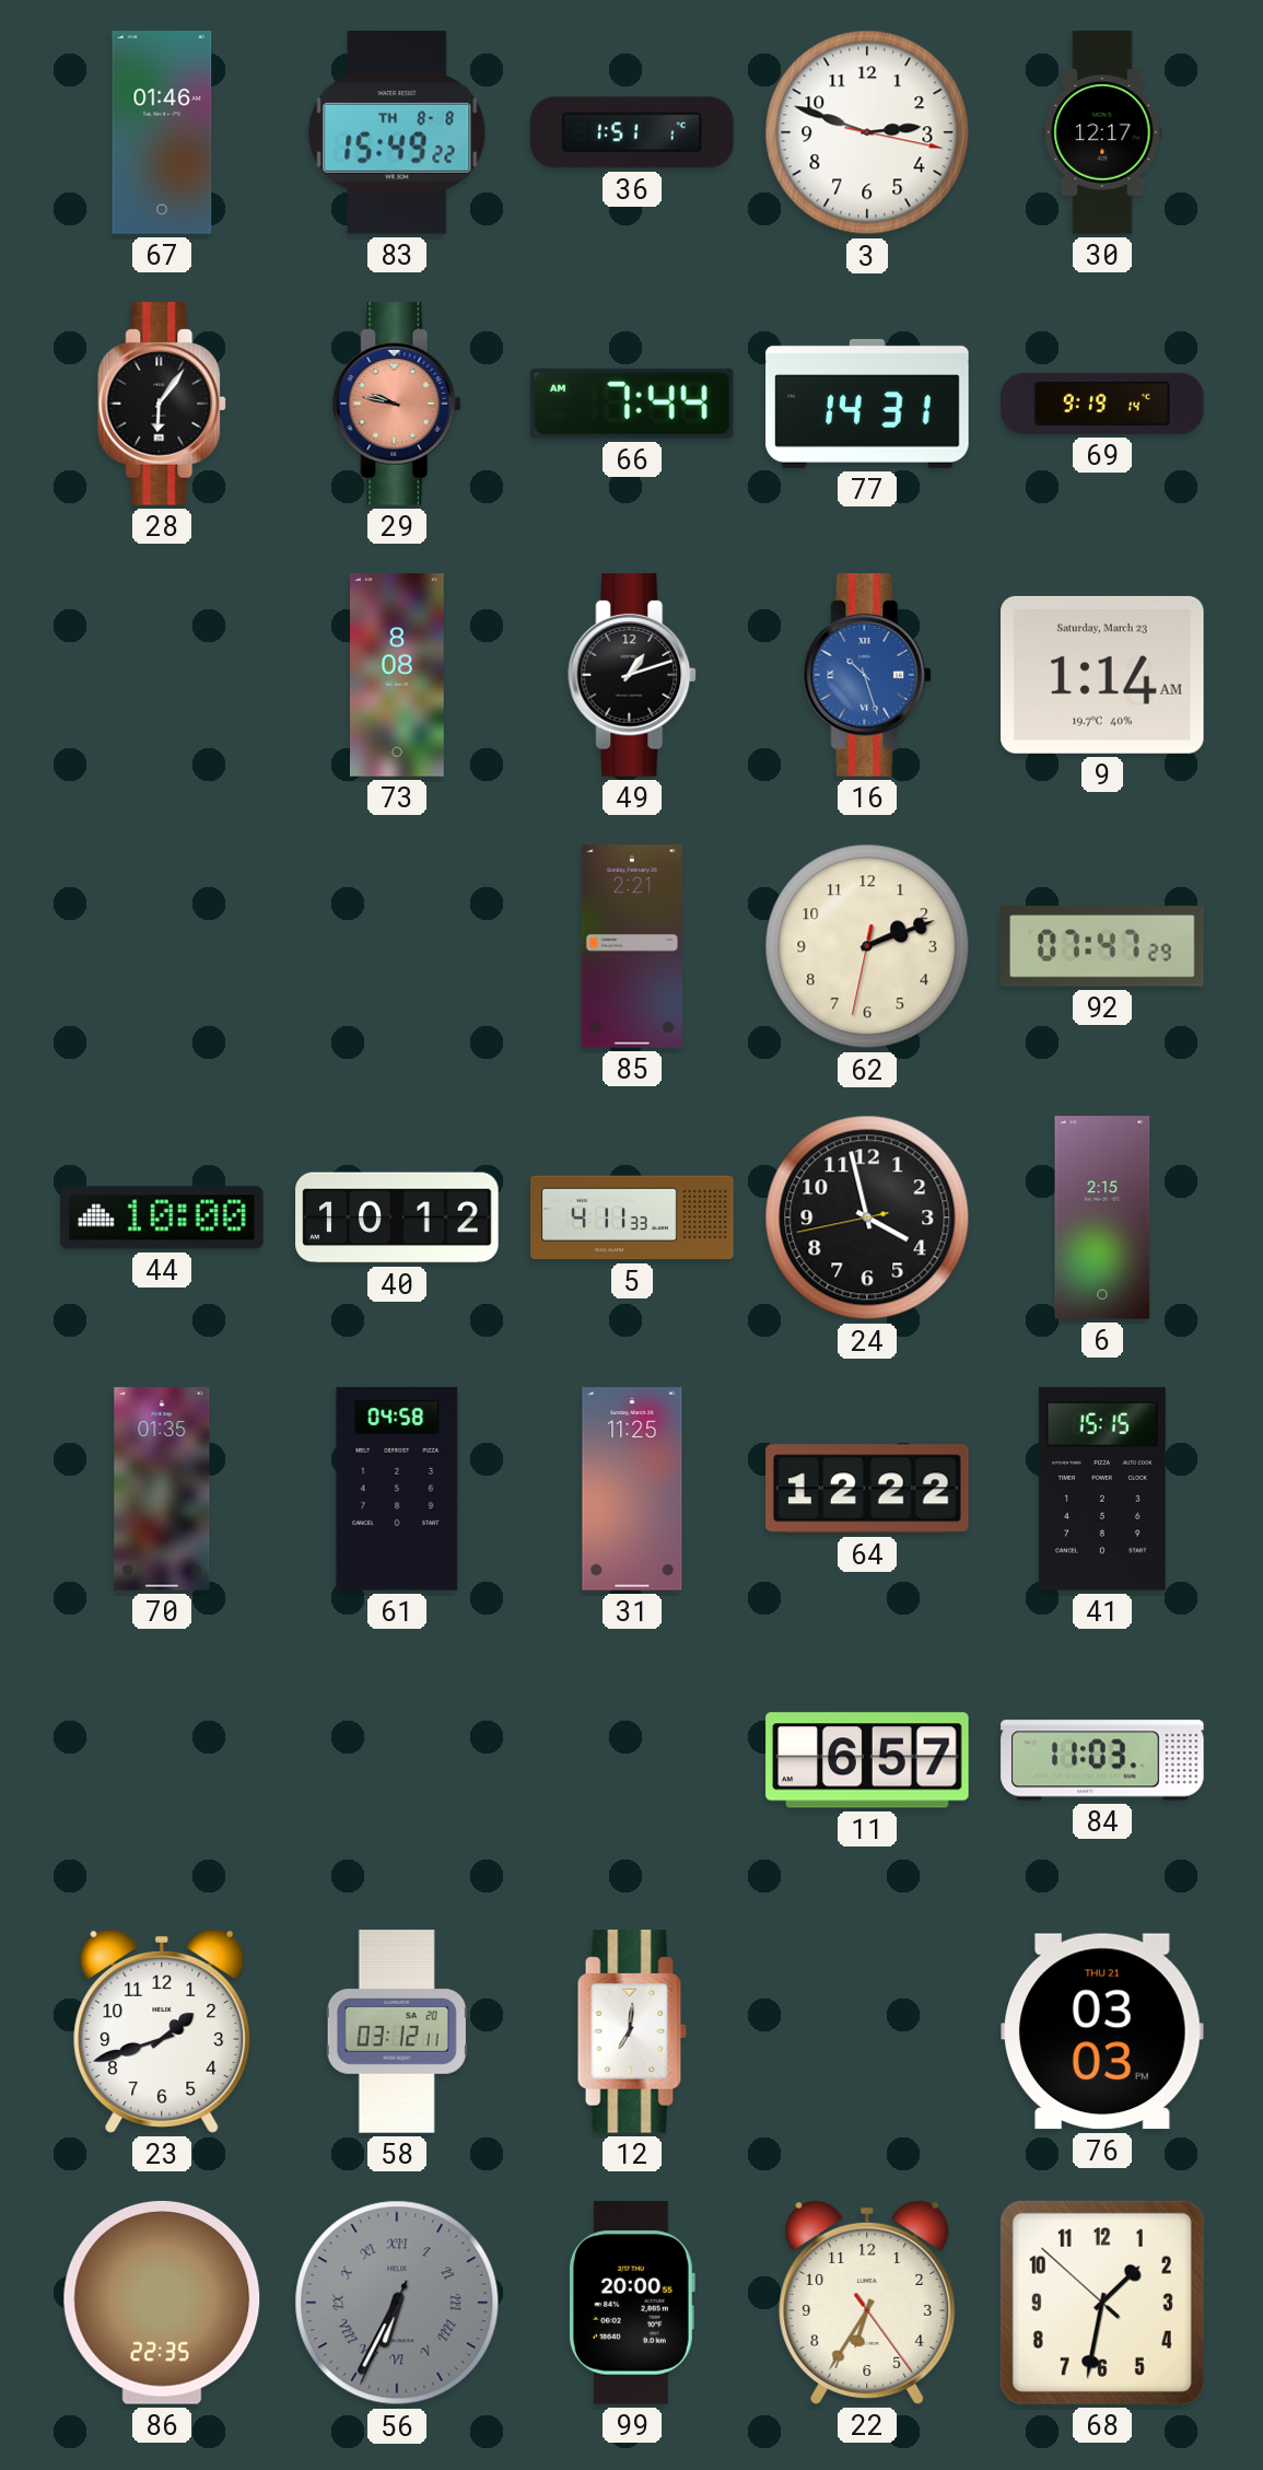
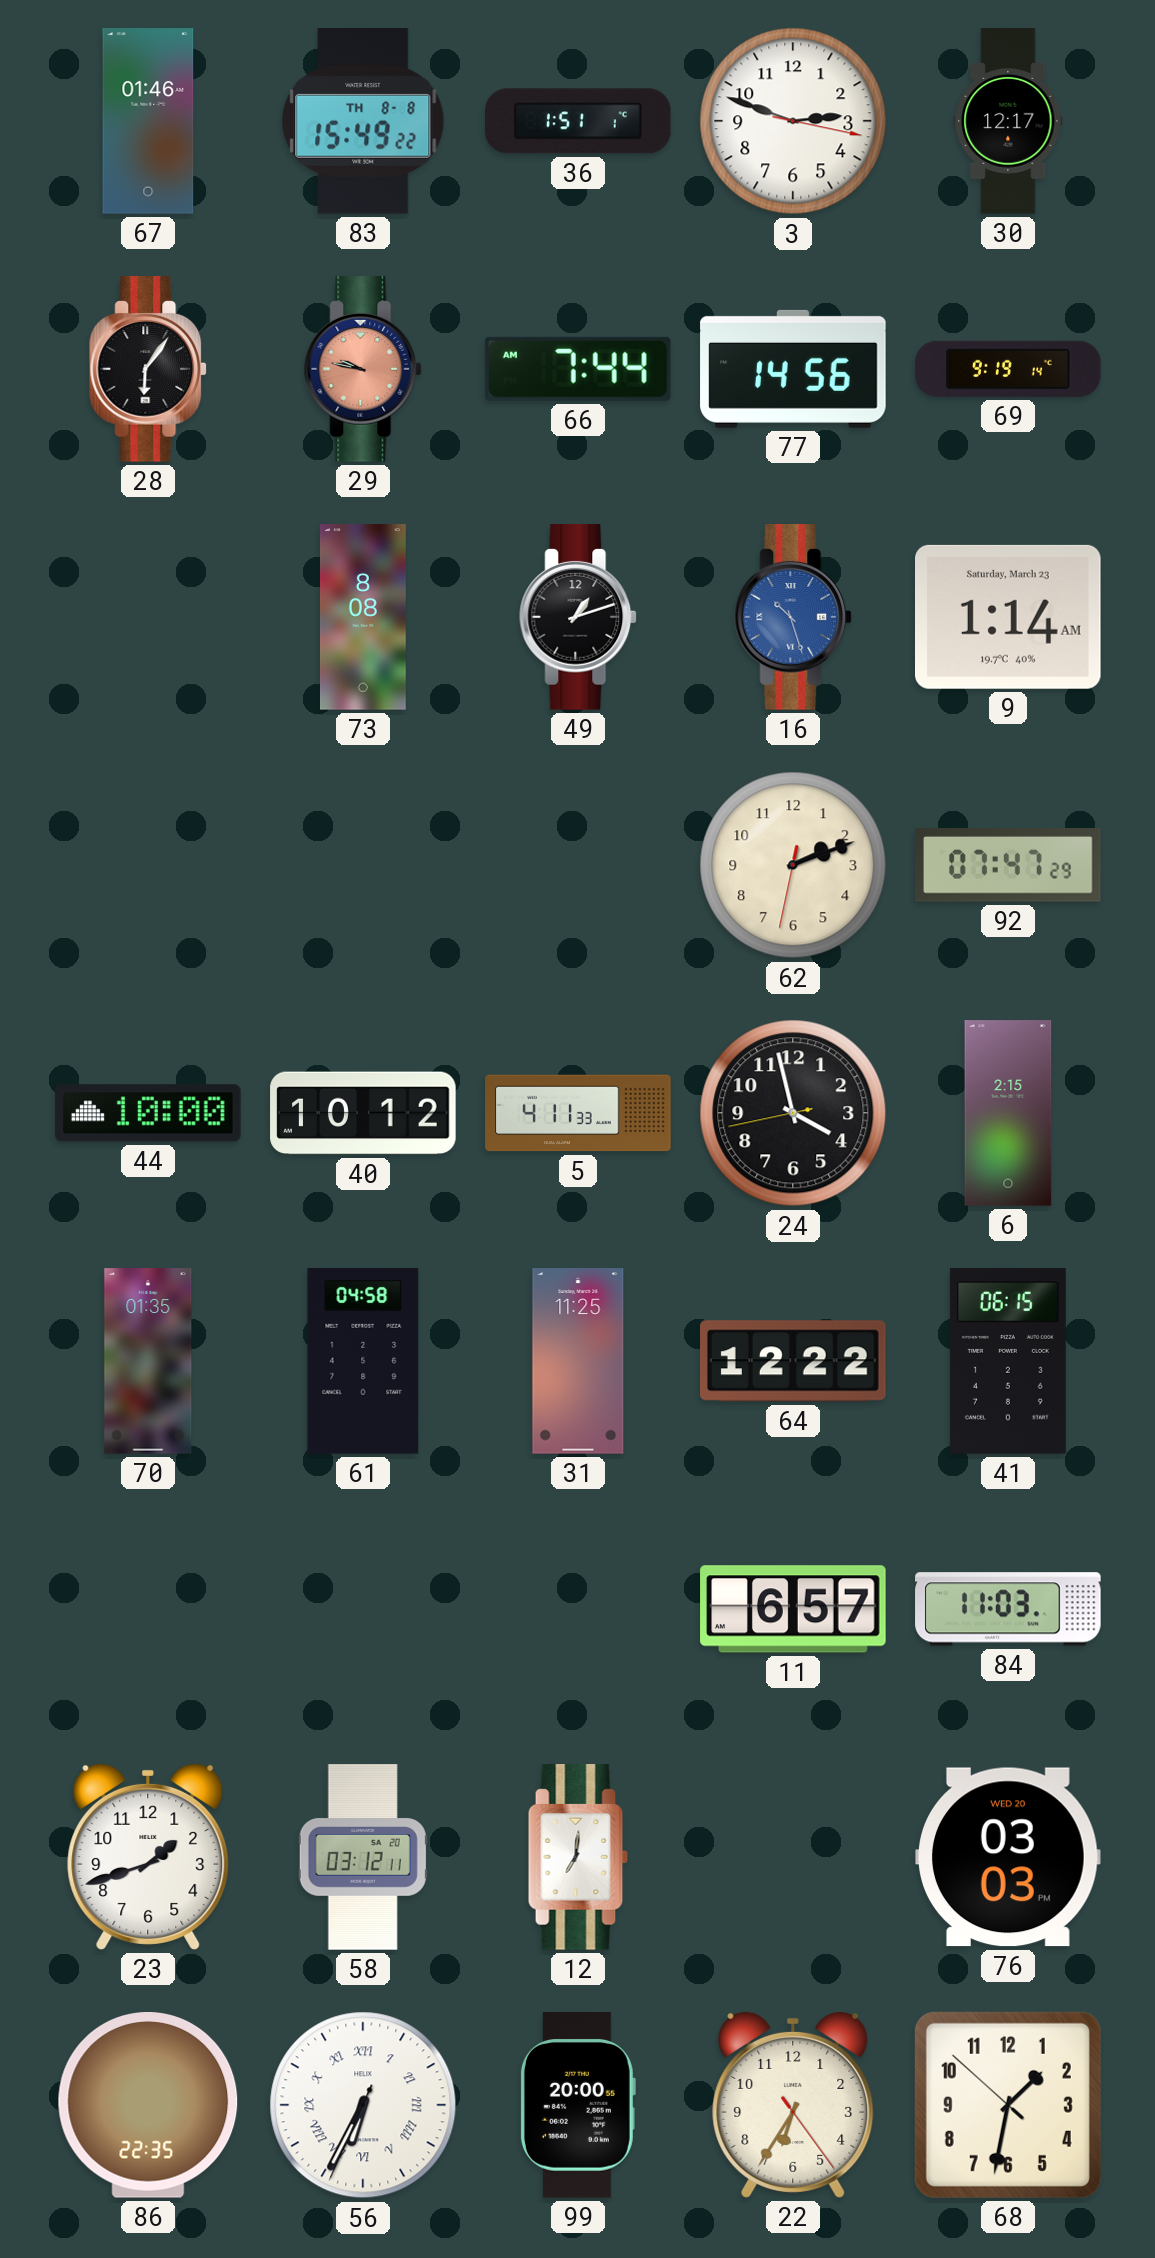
77: 14:31 -> 14:56
85: 2:21 -> none
41: 15:15 -> 06:15
76 date: THU 21 -> WED 20
56 dial: grey -> white
